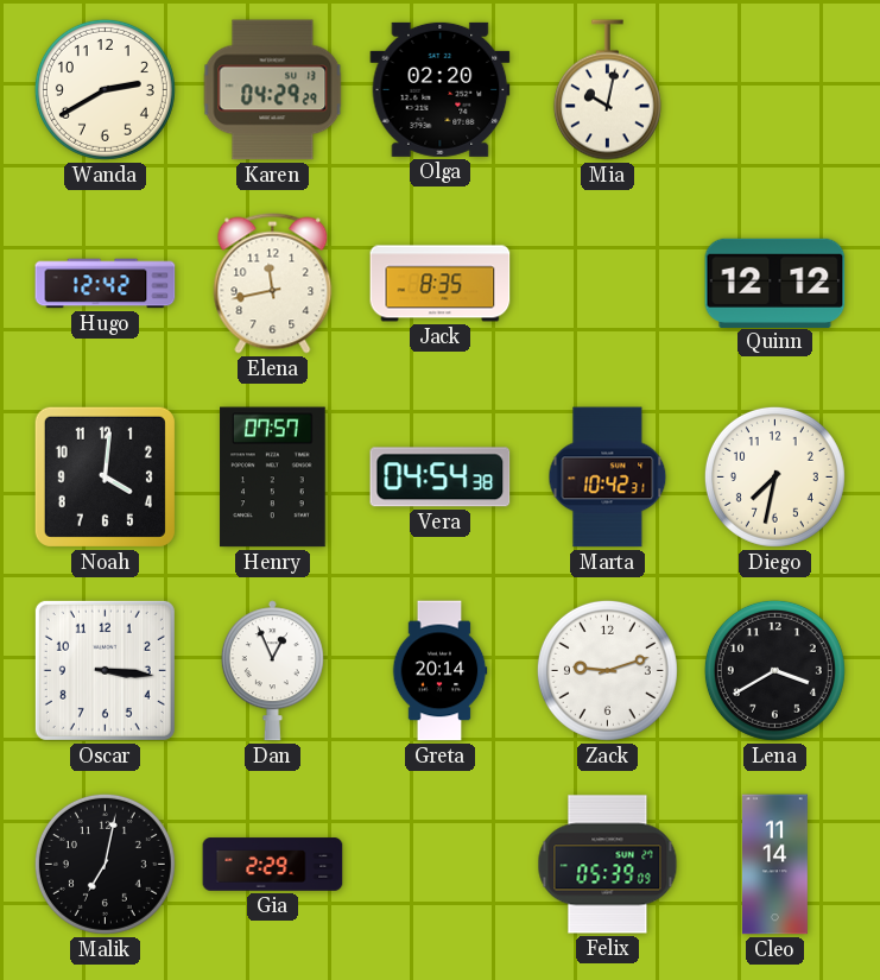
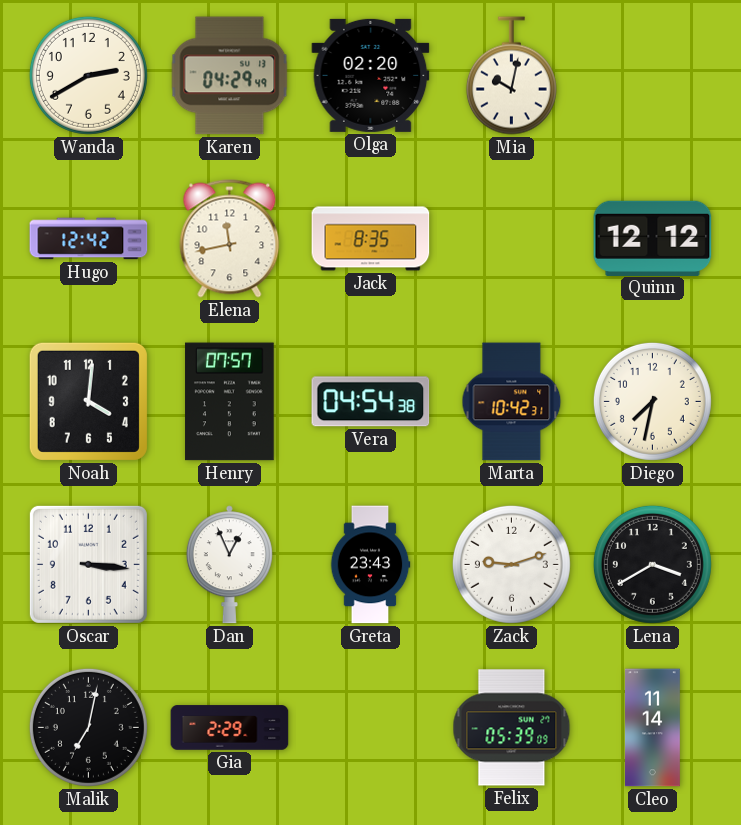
Karen: 04:29:29 -> 04:29:49
Greta: 20:14 -> 23:43
